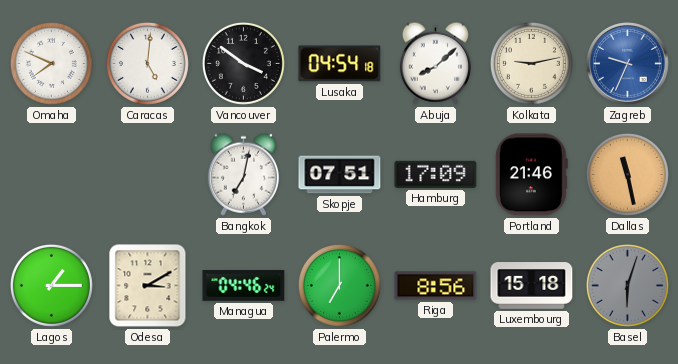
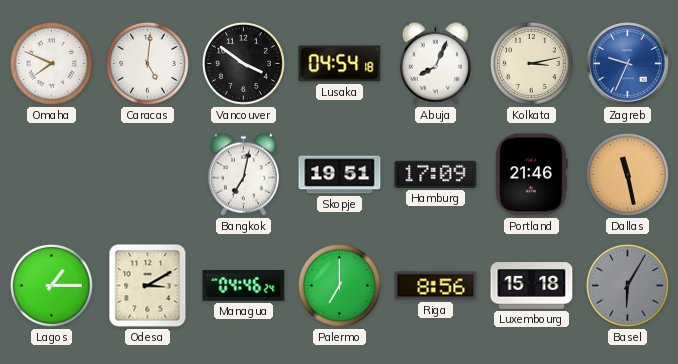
Abuja: 8:08 -> 8:04
Kolkata: 9:13 -> 3:13
Skopje: 07:51 -> 19:51
Basel: 6:03 -> 6:05
